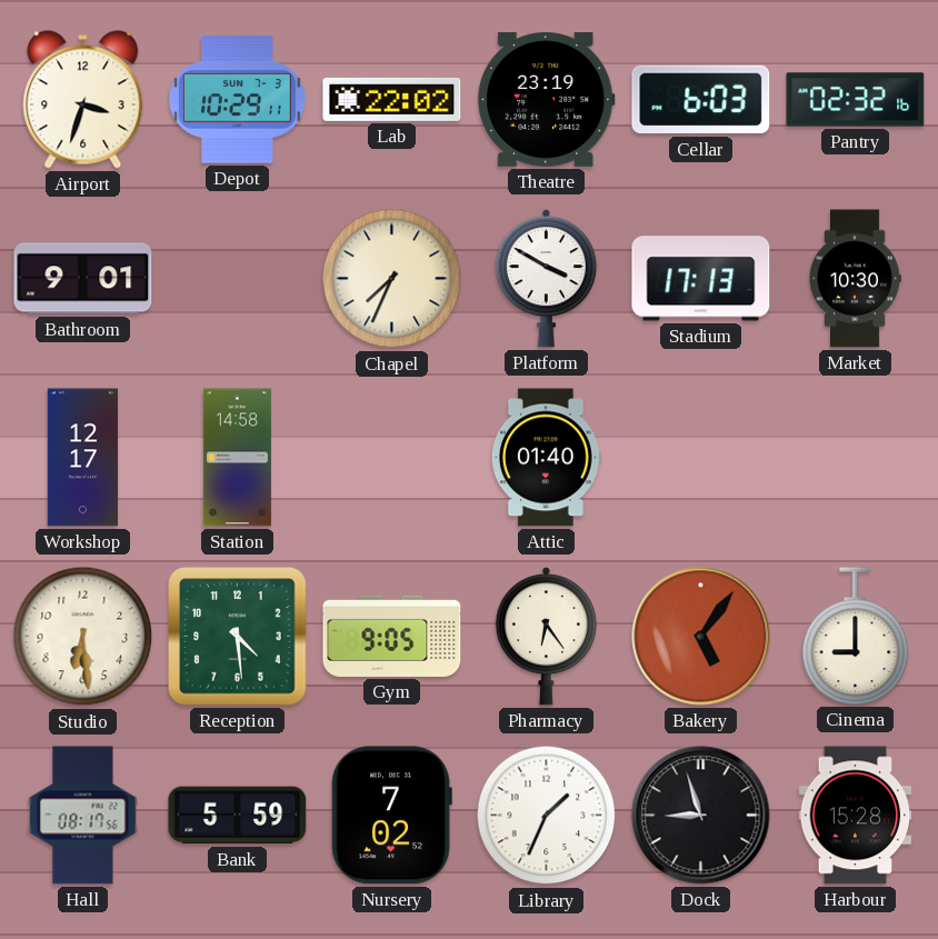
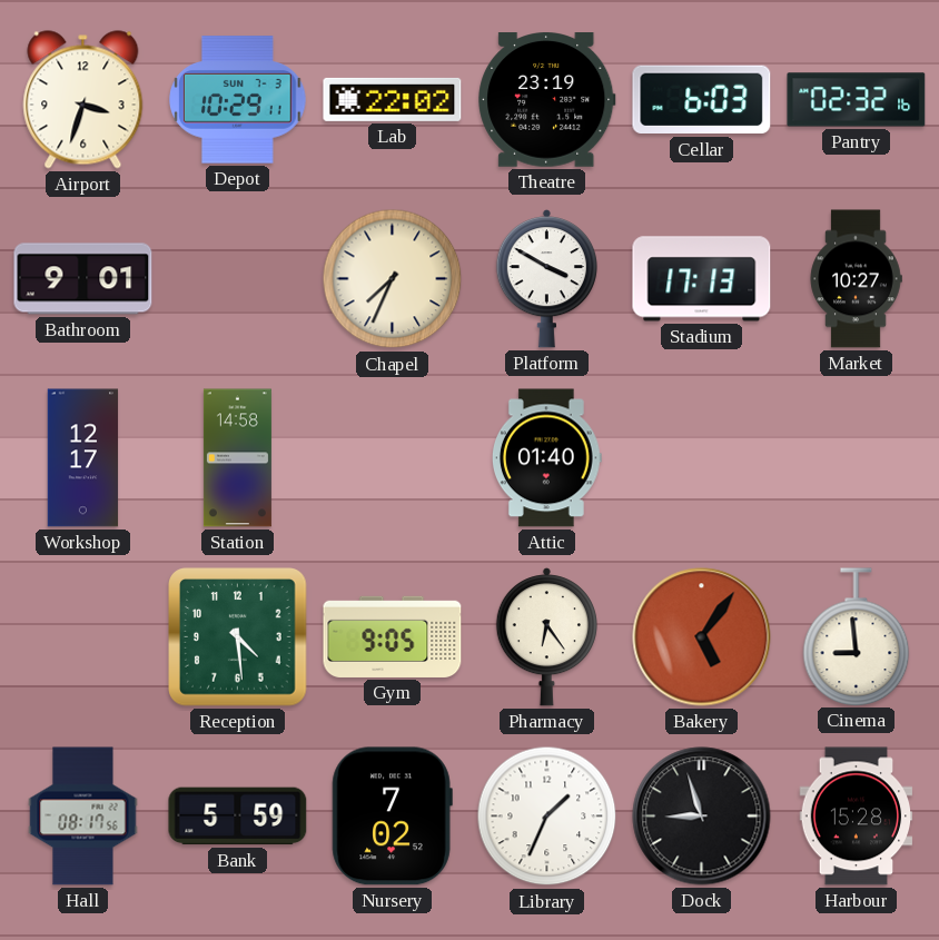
Market: 10:30 -> 10:27
Studio: 6:29 -> none
Cinema: 9:00 -> 8:59
